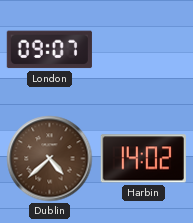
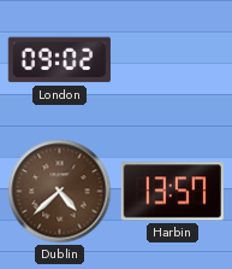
London: 09:07 -> 09:02
Harbin: 14:02 -> 13:57
